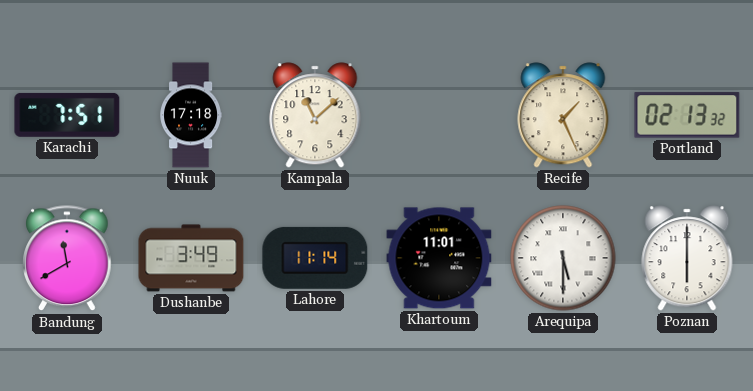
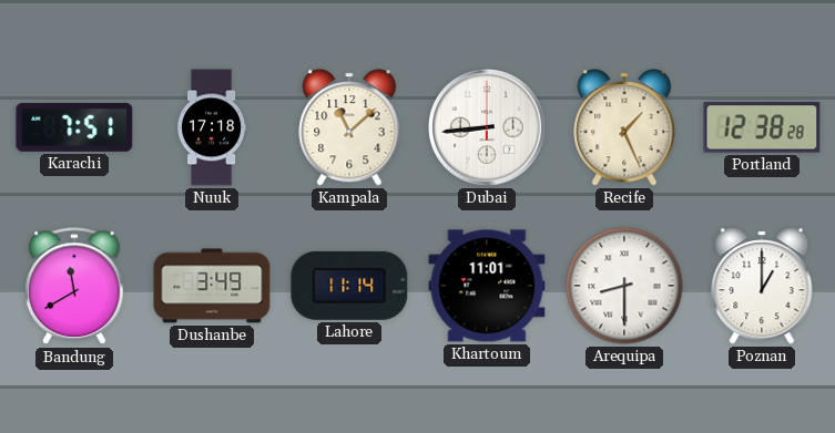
Dubai: none -> 8:44
Portland: 02:13 -> 12:38
Arequipa: 5:30 -> 8:30
Poznan: 6:00 -> 1:00
